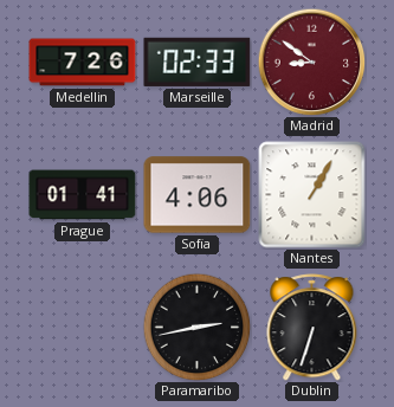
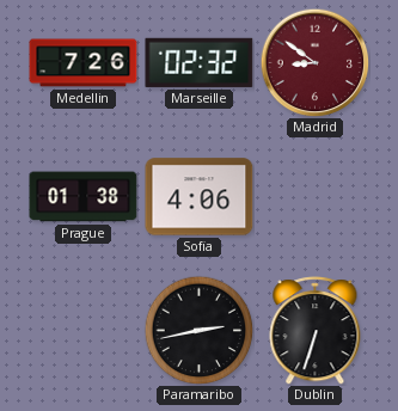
Marseille: 02:33 -> 02:32
Prague: 01:41 -> 01:38
Nantes: 1:05 -> none
